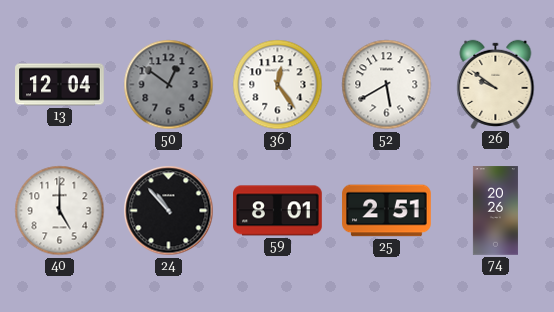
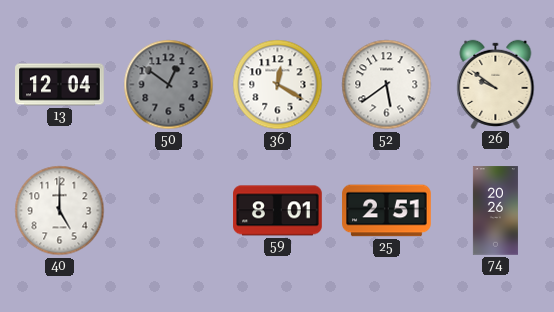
36: 12:24 -> 12:20
52: 5:40 -> 5:39
24: 10:53 -> none
